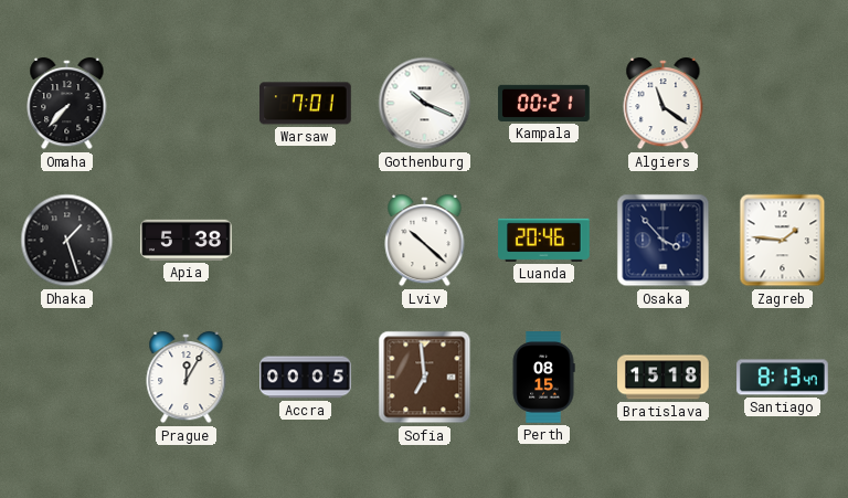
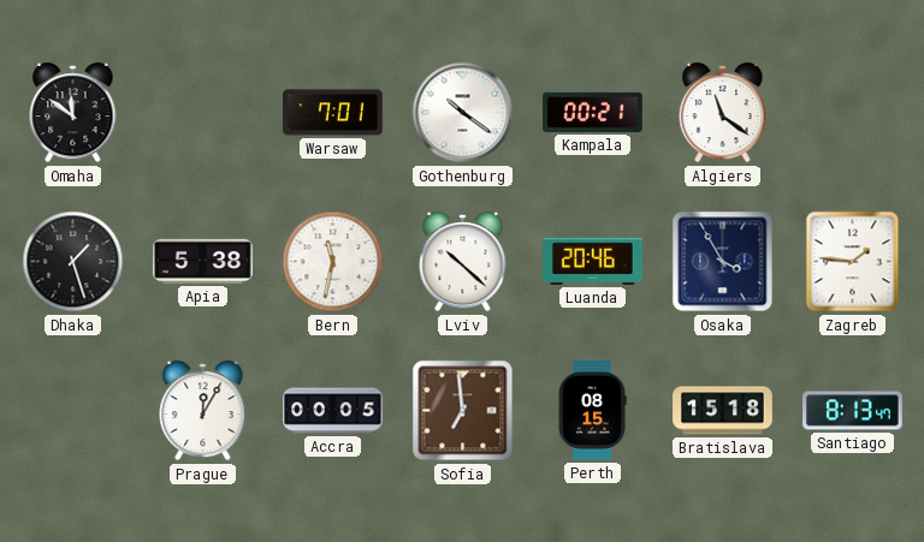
Omaha: 7:37 -> 11:51
Gothenburg: 10:19 -> 10:21
Bern: none -> 11:32
Osaka: 3:53 -> 3:55
